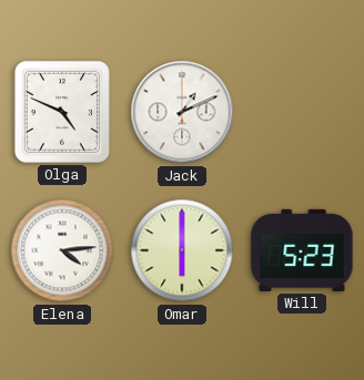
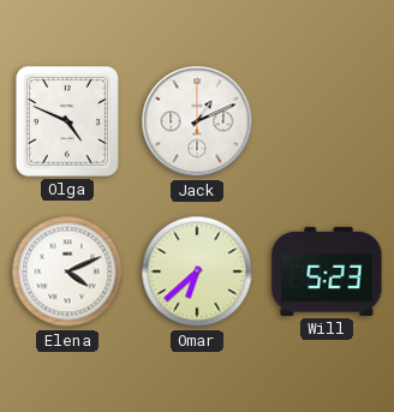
Elena: 4:14 -> 4:11
Omar: 6:00 -> 6:38
